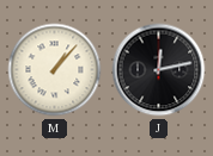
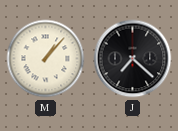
J: 12:13 -> 7:22
